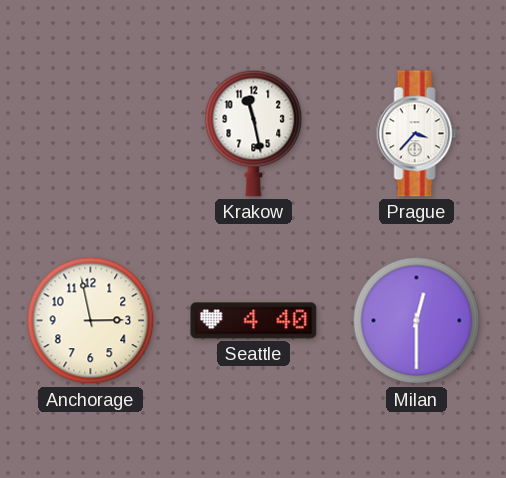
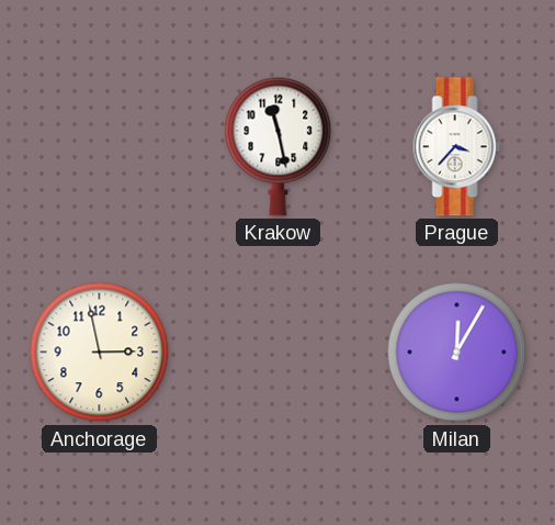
Seattle: 4:40 -> none
Milan: 12:30 -> 12:05
